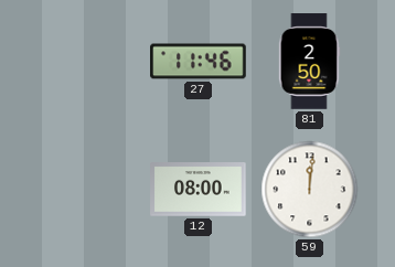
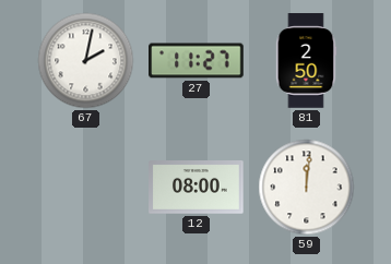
67: none -> 2:02
27: 11:46 -> 11:27
